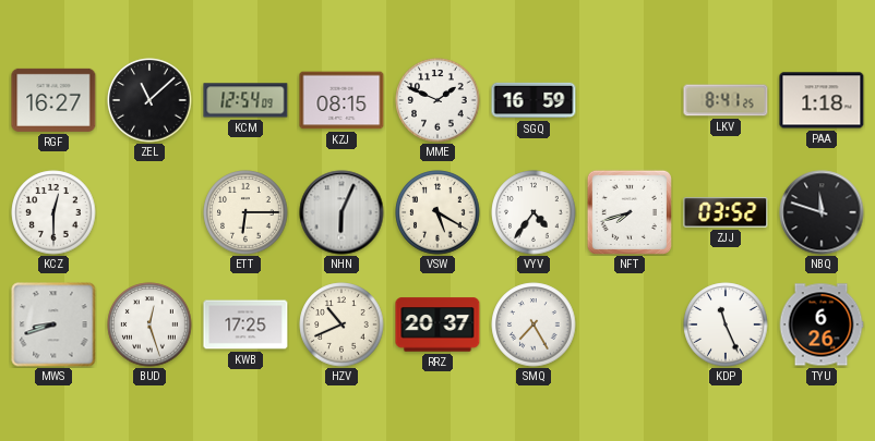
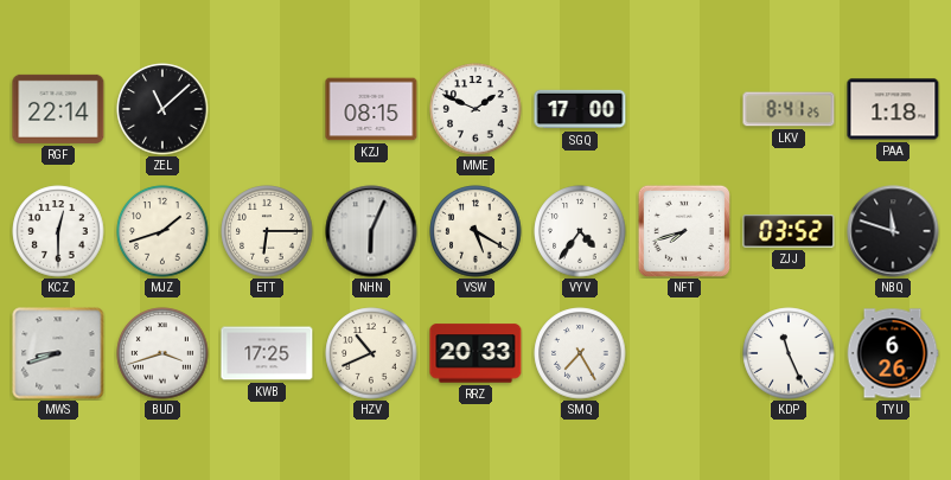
RGF: 16:27 -> 22:14
KCM: 12:54 -> none
SGQ: 16:59 -> 17:00
MJZ: none -> 1:42
BUD: 12:27 -> 3:42
RRZ: 20:37 -> 20:33
